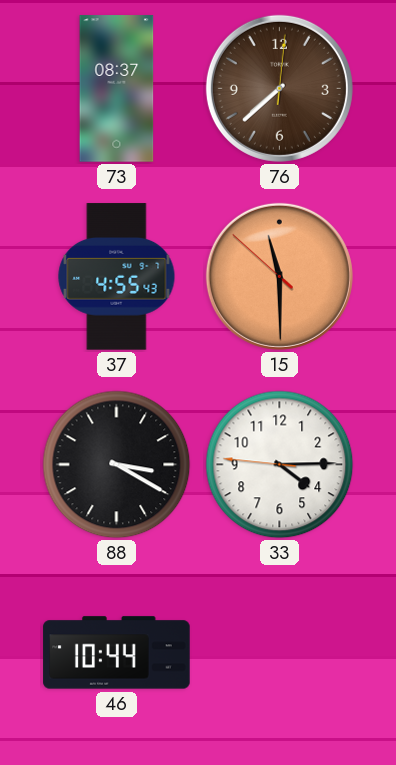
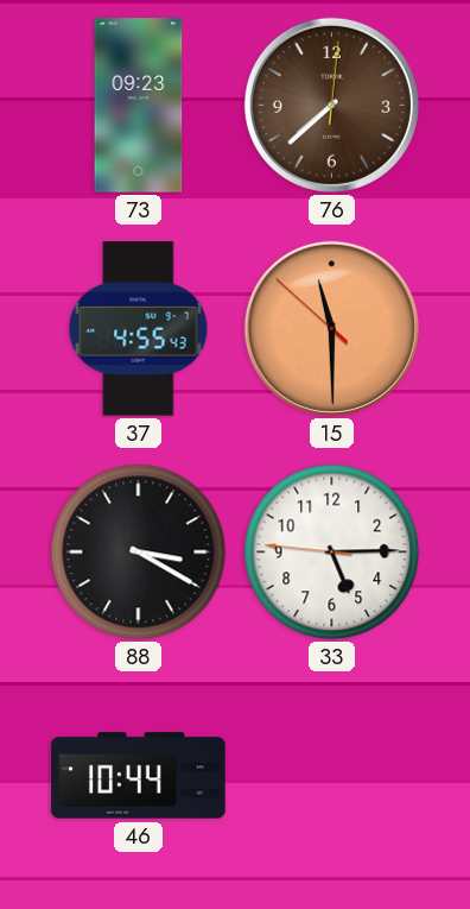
73: 08:37 -> 09:23
33: 4:14 -> 5:14
